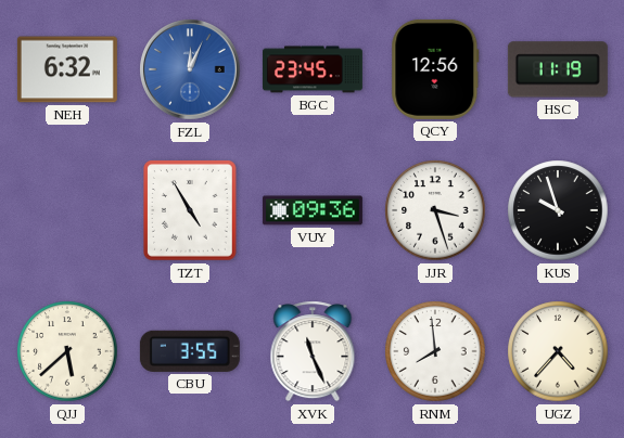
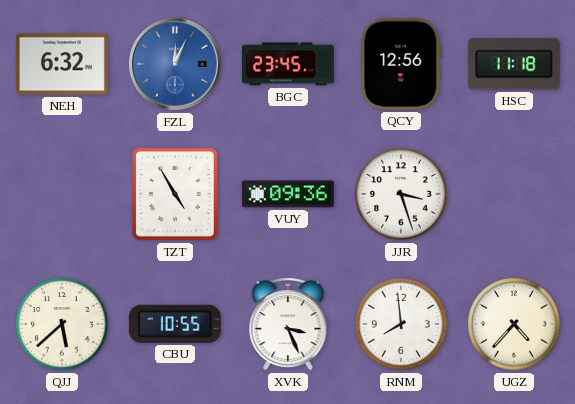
HSC: 11:19 -> 11:18
KUS: 9:57 -> none
CBU: 3:55 -> 10:55
XVK: 11:26 -> 3:26
